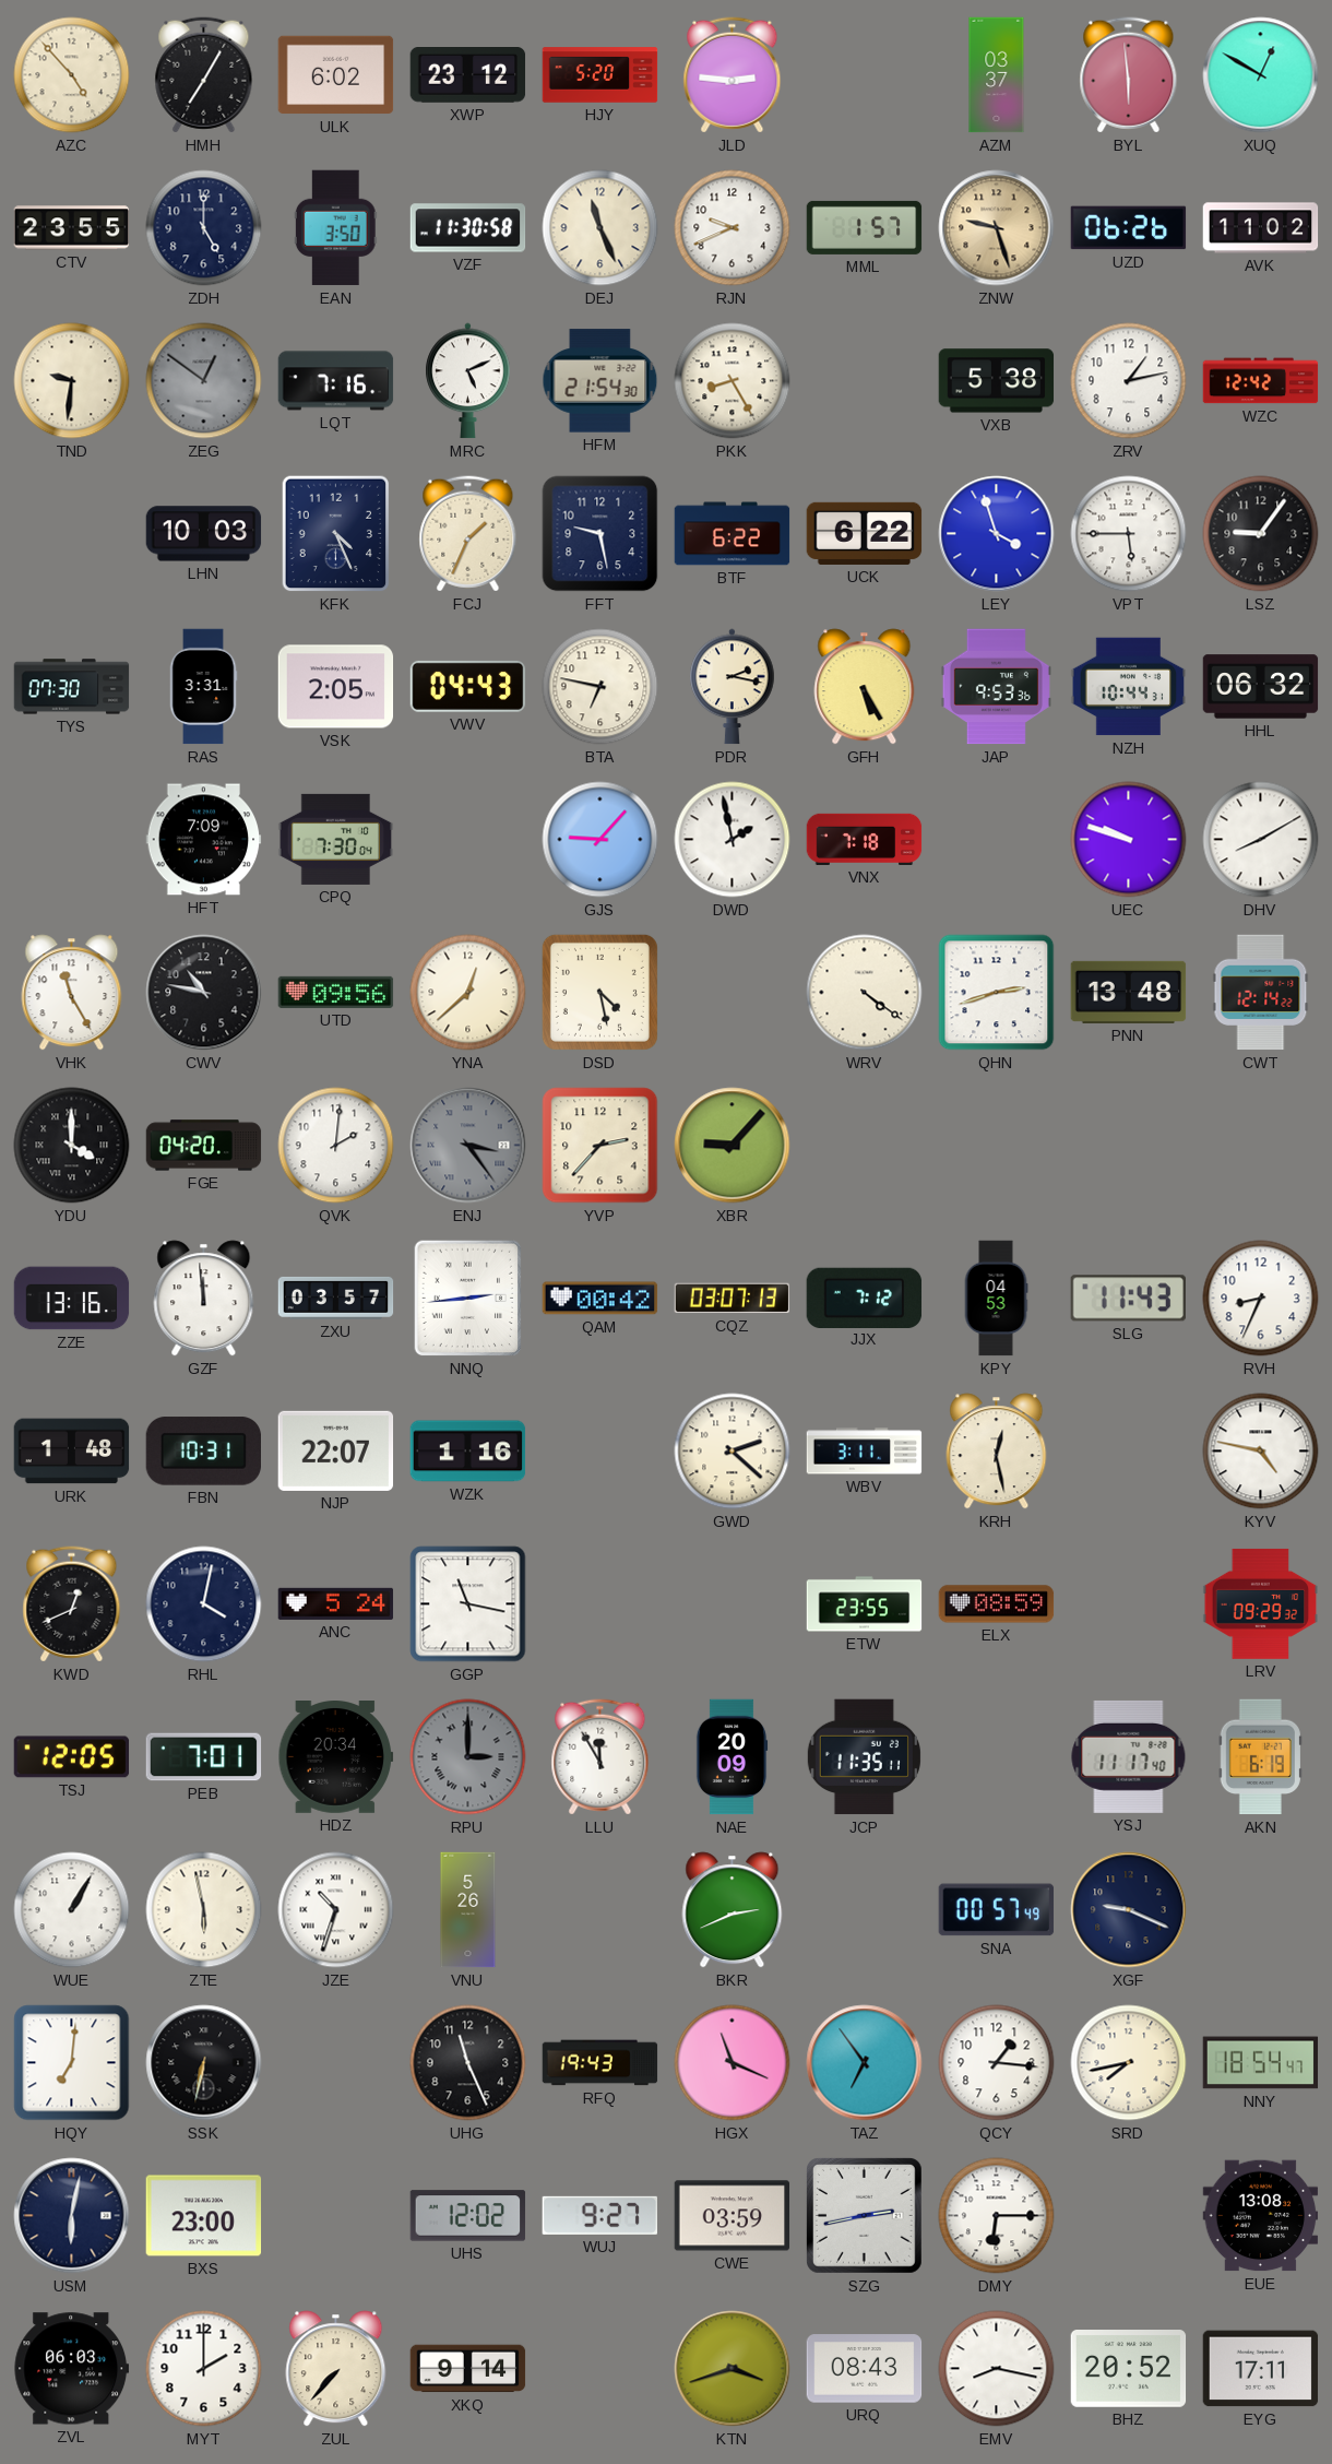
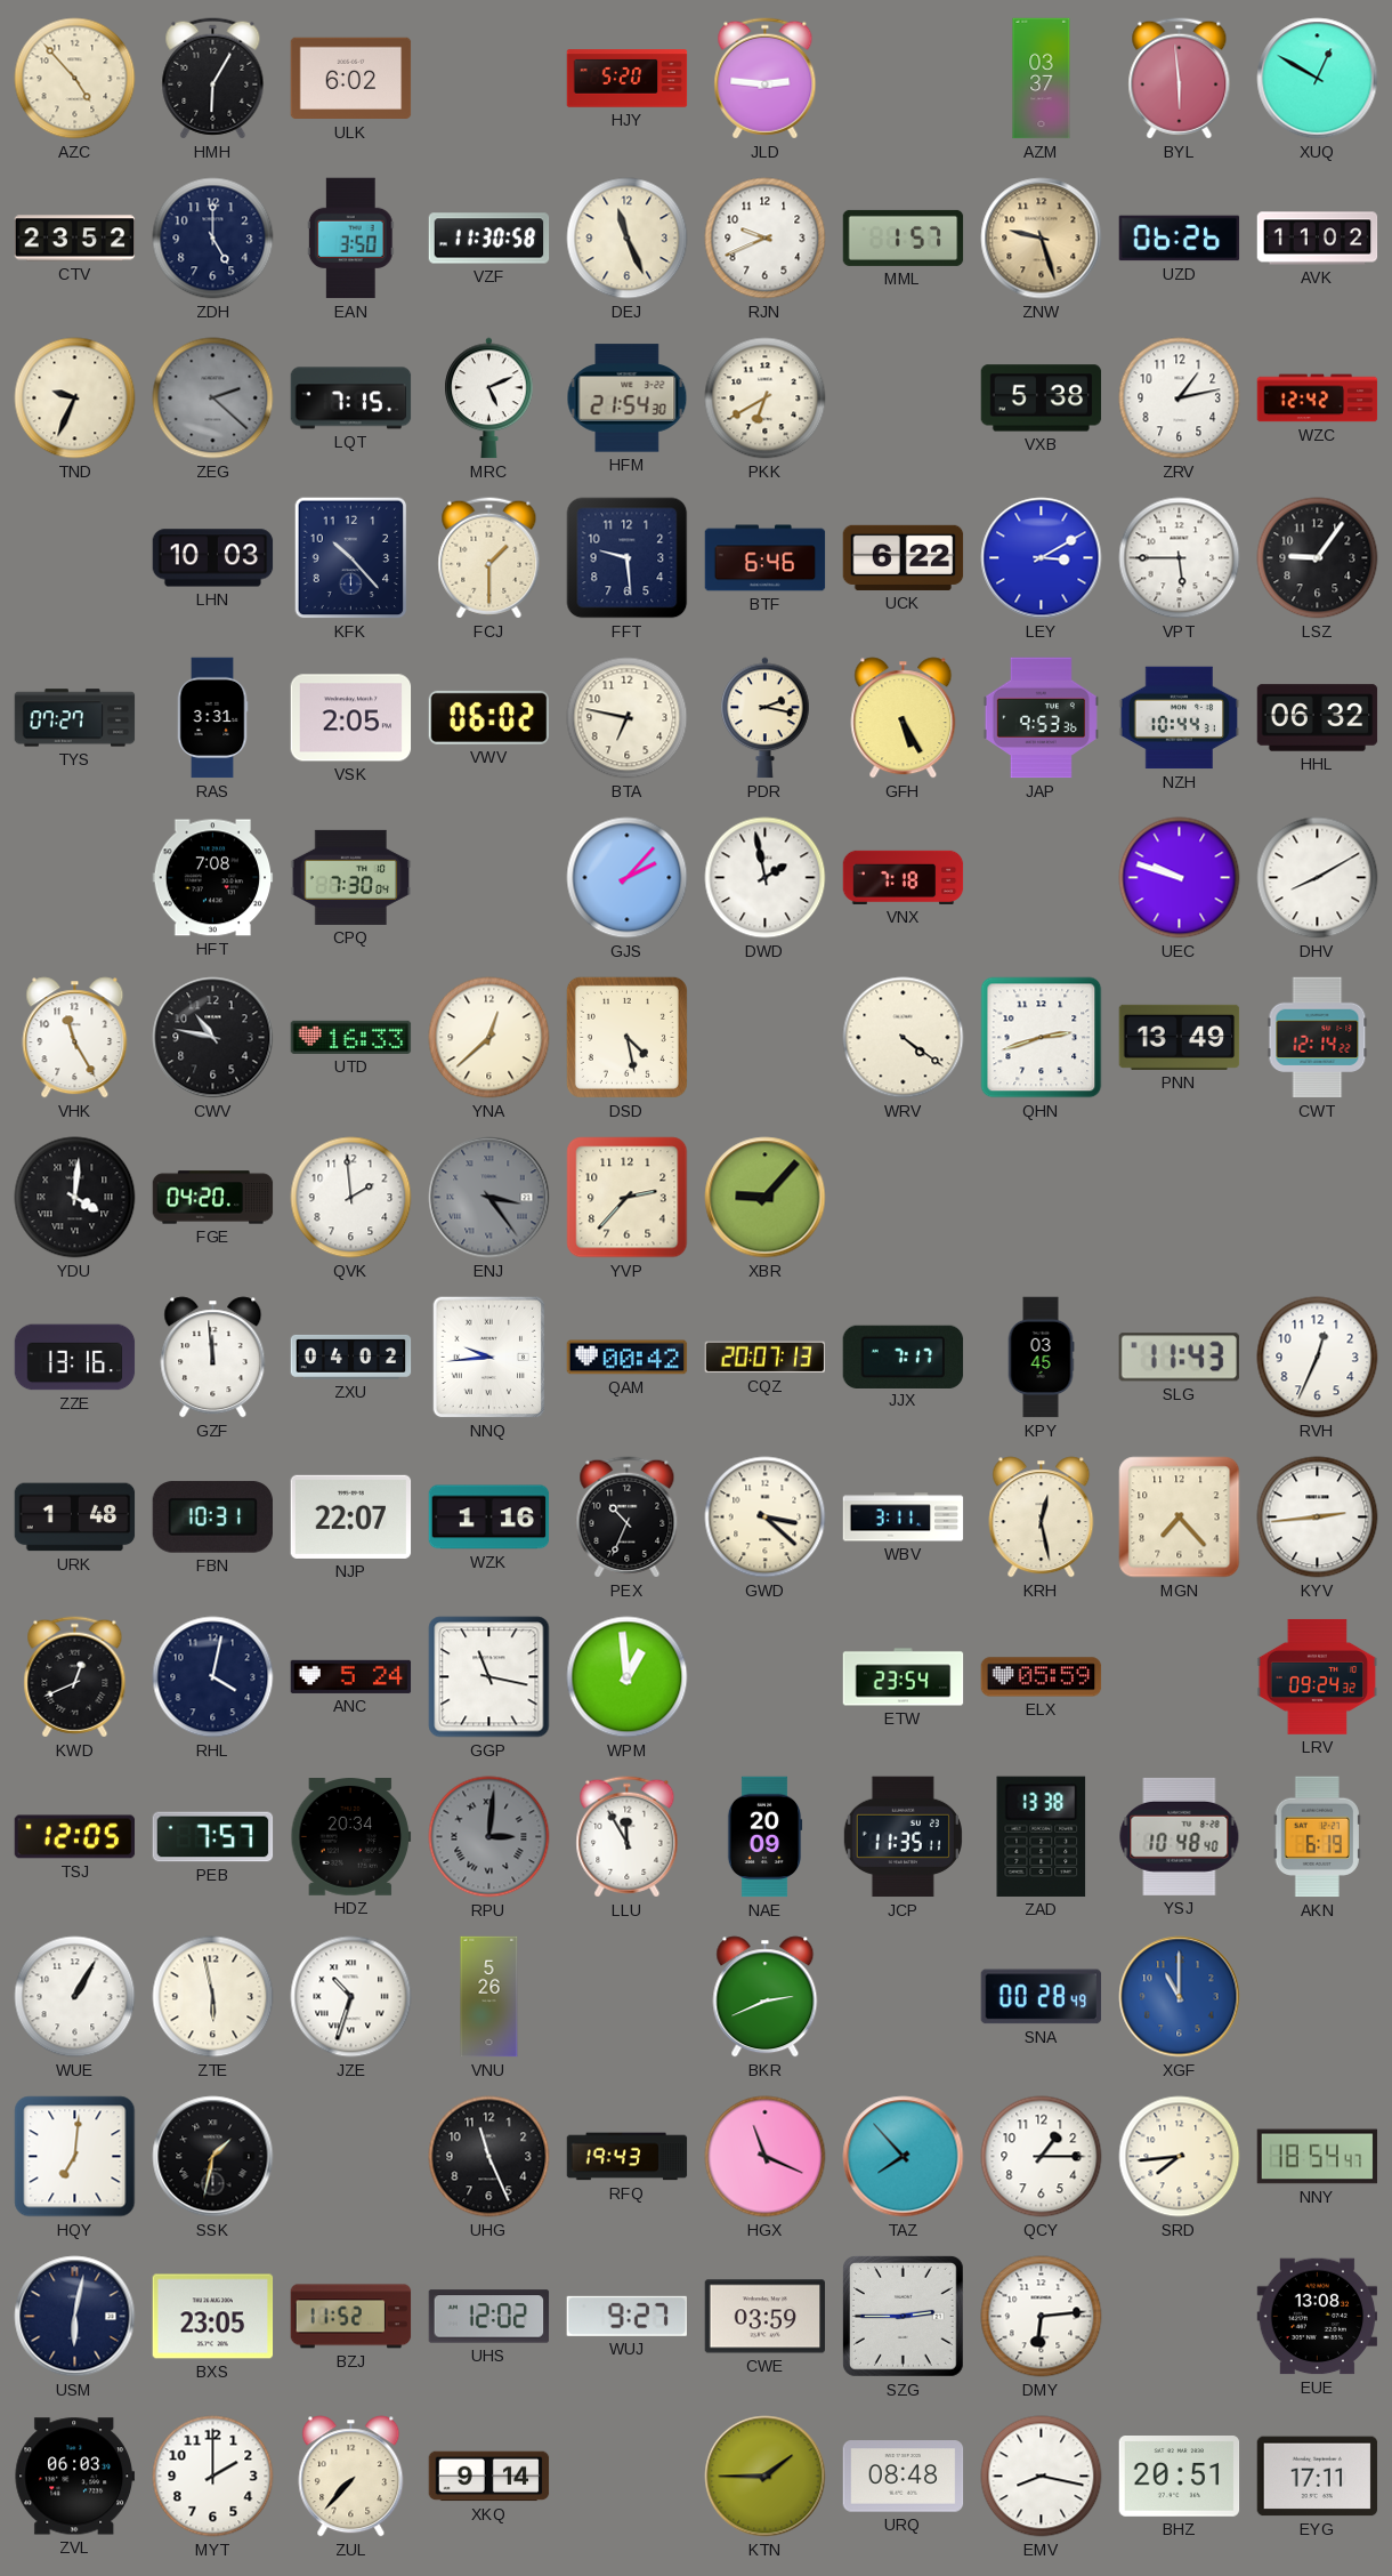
HMH: 7:05 -> 6:05
XWP: 23:12 -> none
CTV: 23:55 -> 23:52
TND: 9:31 -> 9:34
ZEG: 12:51 -> 2:22
LQT: 7:16 -> 7:15
PKK: 8:25 -> 6:40
KFK: 4:26 -> 10:23
FCJ: 1:34 -> 1:30
FFT: 9:28 -> 9:29
BTF: 6:22 -> 6:46
LEY: 3:57 -> 3:10
TYS: 07:30 -> 07:27
VWV: 04:43 -> 06:02
HFT: 7:09 -> 7:08
GJS: 9:07 -> 2:07
UTD: 09:56 -> 16:33
PNN: 13:48 -> 13:49
YDU: 4:00 -> 4:01
QVK: 2:01 -> 1:59
ZXU: 03:57 -> 04:02
NNQ: 2:44 -> 9:44
CQZ: 03:07 -> 20:07
JJX: 7:12 -> 7:17
KPY: 04:53 -> 03:45
RVH: 8:34 -> 12:34
PEX: none -> 10:34
GWD: 2:22 -> 3:22
MGN: none -> 7:23
KYV: 4:47 -> 2:44
WPM: none -> 12:59
ETW: 23:55 -> 23:54
ELX: 08:59 -> 05:59
LRV: 09:29 -> 09:24
PEB: 7:01 -> 7:57
RPU: 3:00 -> 3:01
ZAD: none -> 13:38
YSJ: 11:17 -> 10:48
SNA: 00:57 -> 00:28
XGF: 9:19 -> 11:00
XGF dial: navy -> blue
SSK: 6:32 -> 1:32
TAZ: 6:54 -> 7:53
QCY: 1:16 -> 1:15
SRD: 7:43 -> 7:44
BXS: 23:00 -> 23:05
BZJ: none -> 11:52
SZG: 2:43 -> 2:45
DMY: 6:15 -> 6:14
KTN: 3:42 -> 1:45
URQ: 08:43 -> 08:48
BHZ: 20:52 -> 20:51
